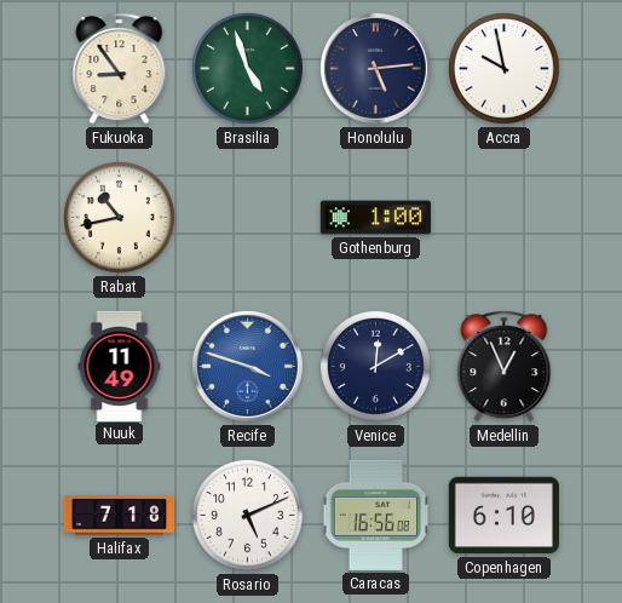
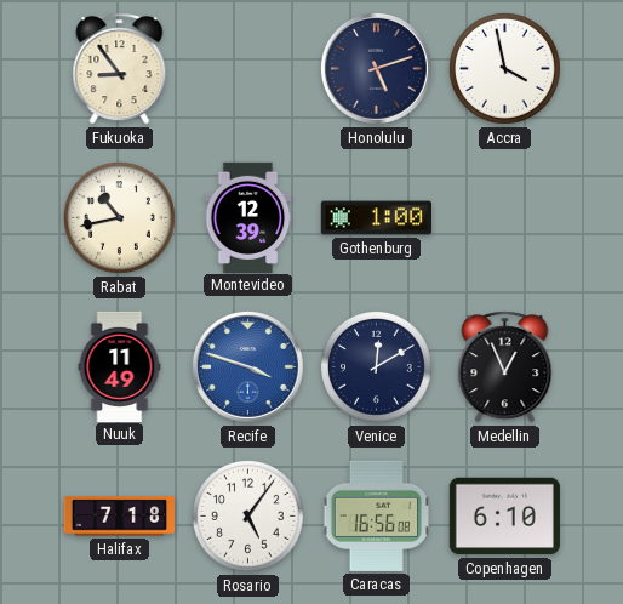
Brasilia: 4:57 -> none
Honolulu: 5:14 -> 5:12
Accra: 9:58 -> 3:58
Montevideo: none -> 12:39
Rosario: 5:11 -> 5:06
